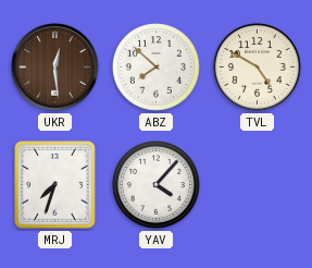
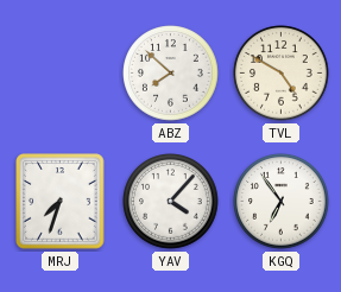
UKR: 12:29 -> none
KGQ: none -> 6:54
